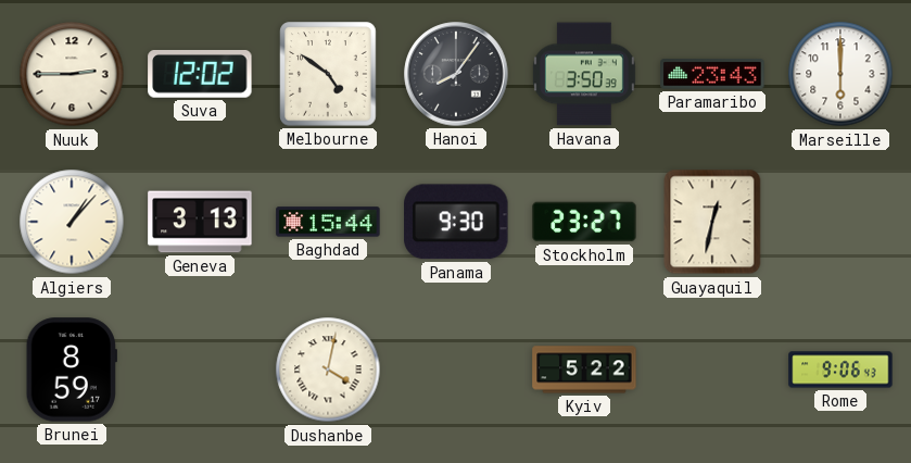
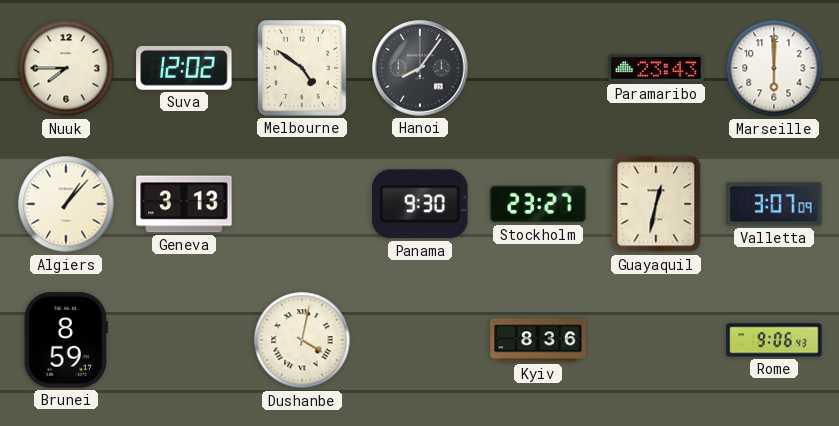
Nuuk: 2:45 -> 7:45
Havana: 3:50 -> none
Baghdad: 15:44 -> none
Valletta: none -> 3:07
Kyiv: 5:22 -> 8:36
